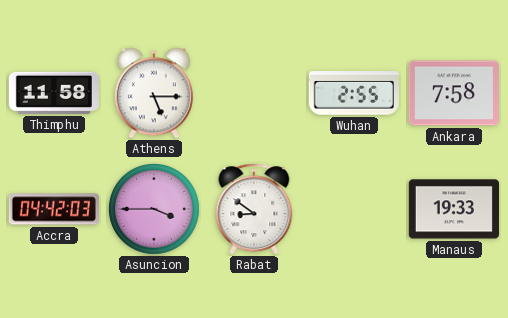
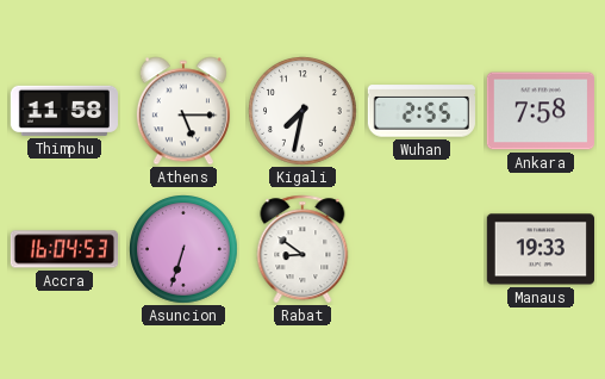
Kigali: none -> 7:32
Accra: 04:42 -> 16:04
Asuncion: 3:45 -> 6:33
